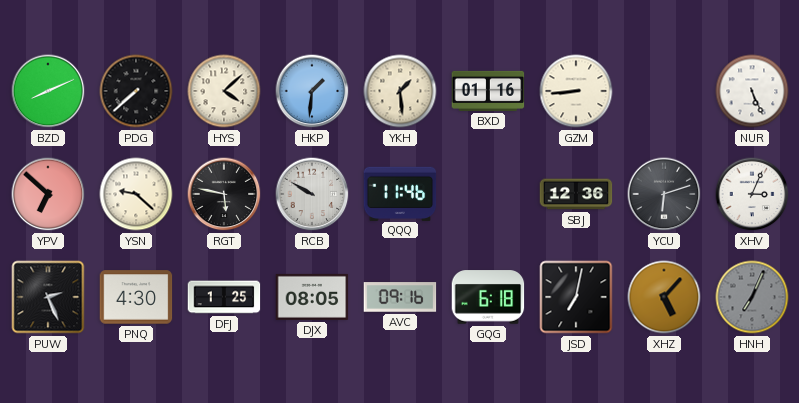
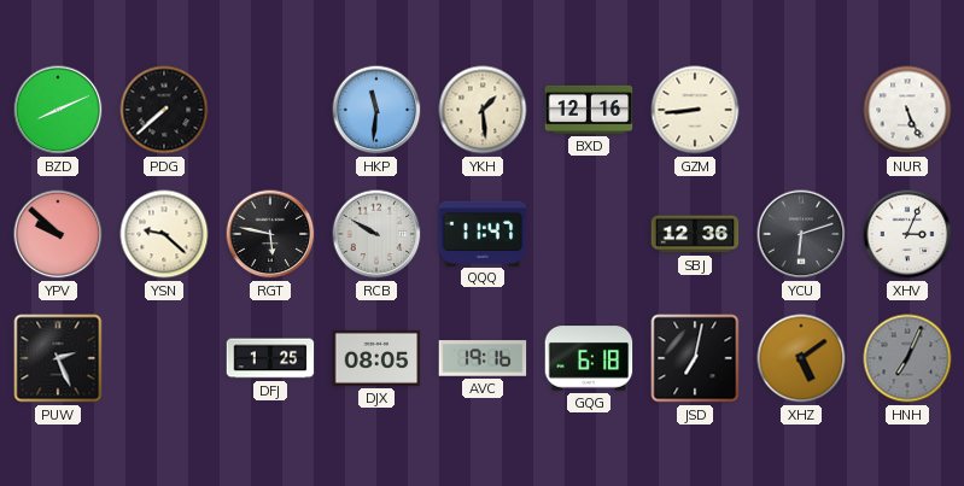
HYS: 4:08 -> none
HKP: 1:31 -> 11:31
BXD: 01:16 -> 12:16
YPV: 6:52 -> 9:52
QQQ: 11:46 -> 11:47
PNQ: 4:30 -> none
AVC: 09:16 -> 19:16
XHZ: 5:07 -> 5:09
